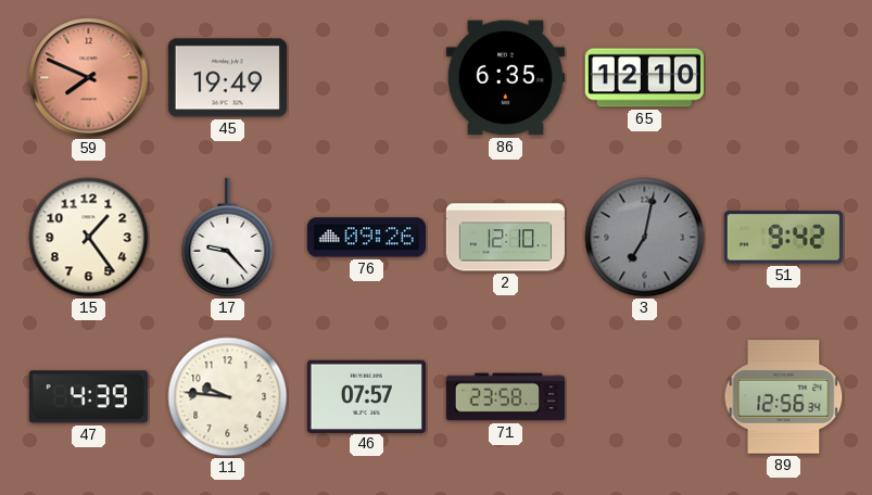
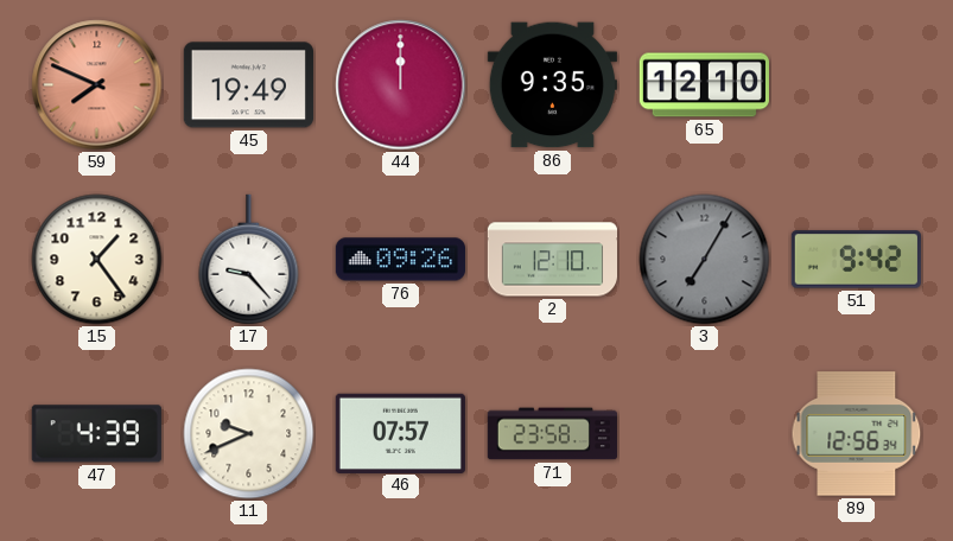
44: none -> 12:00
86: 6:35 -> 9:35
3: 7:02 -> 7:05
11: 9:46 -> 9:41
